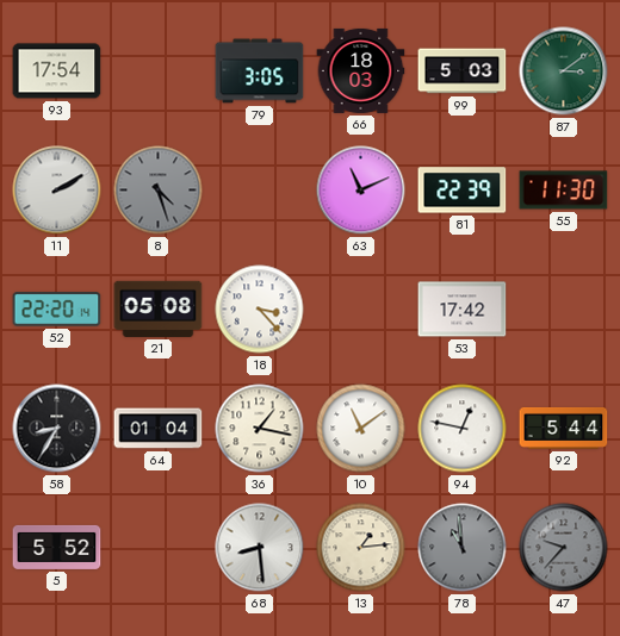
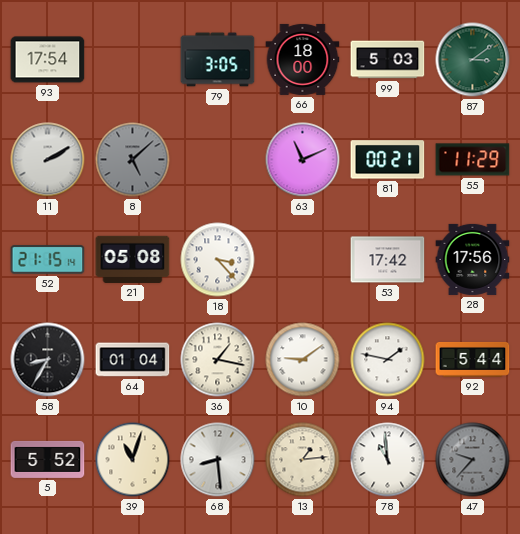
66: 18:03 -> 18:00
8: 4:27 -> 5:08
81: 22:39 -> 00:21
55: 11:30 -> 11:29
52: 22:20 -> 21:15
28: none -> 17:56
10: 11:09 -> 9:09
94: 12:47 -> 1:47
39: none -> 11:03
78 dial: grey -> white
